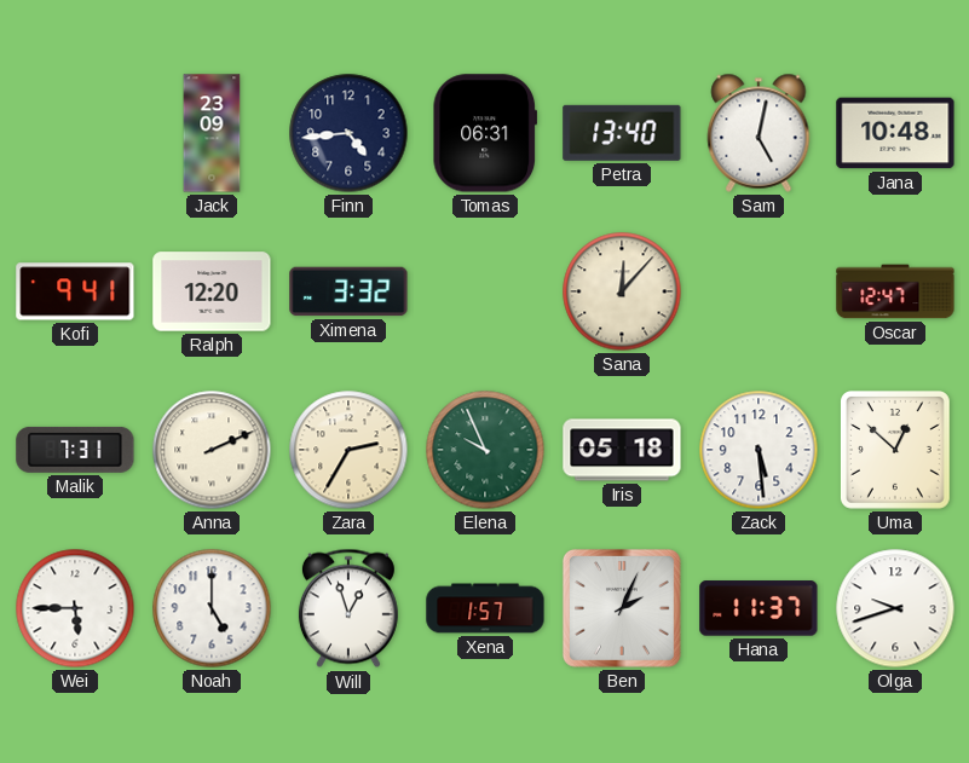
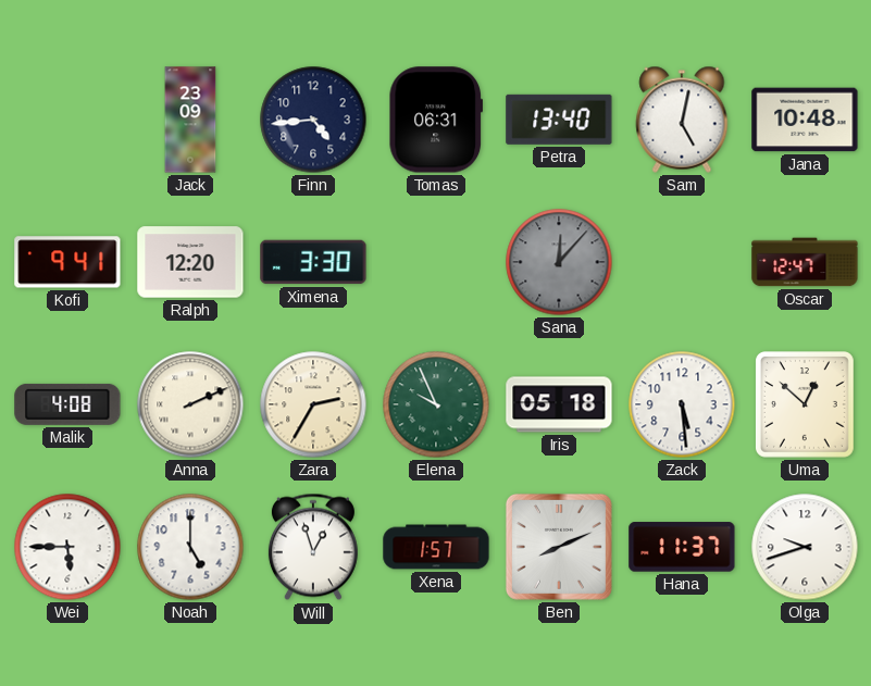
Ximena: 3:32 -> 3:30
Sana dial: cream -> grey
Malik: 7:31 -> 4:08
Ben: 2:04 -> 8:11
